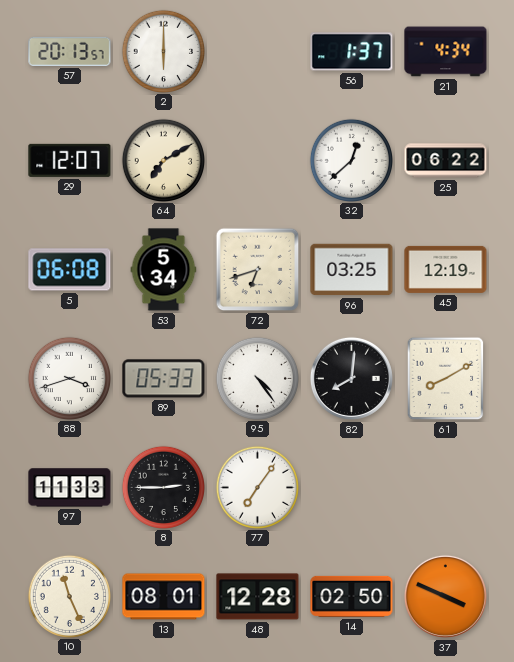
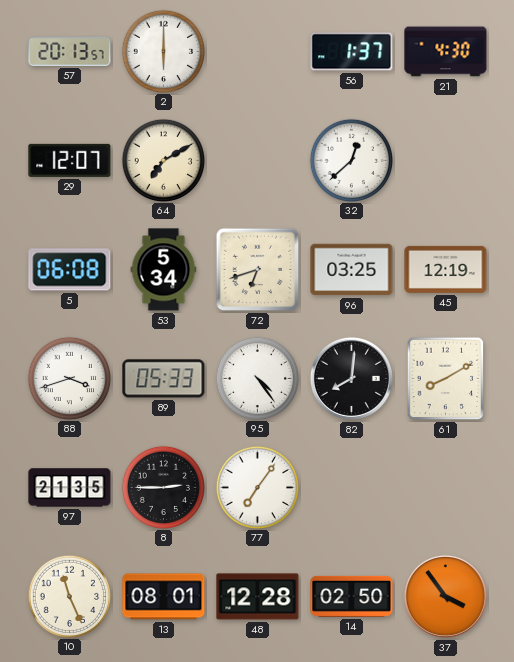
21: 4:34 -> 4:30
25: 06:22 -> none
97: 11:33 -> 21:35
37: 3:49 -> 3:54
